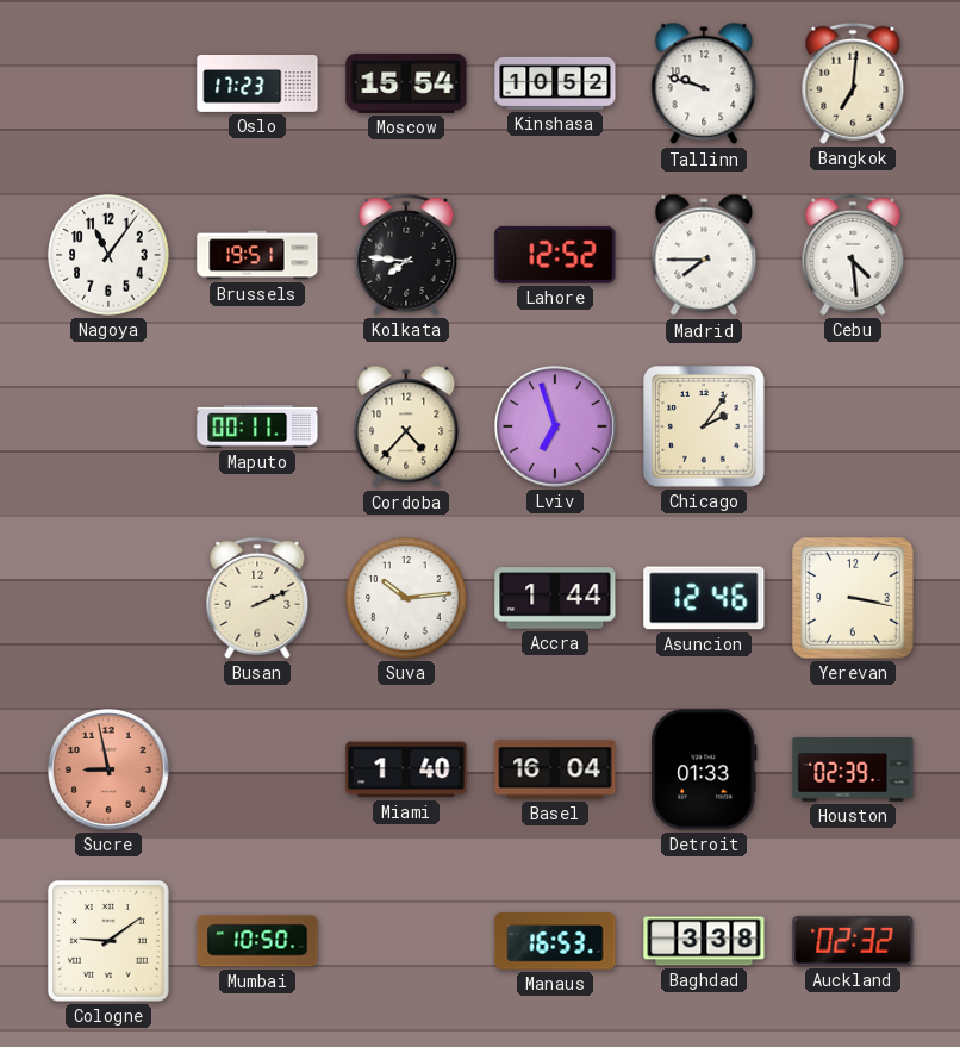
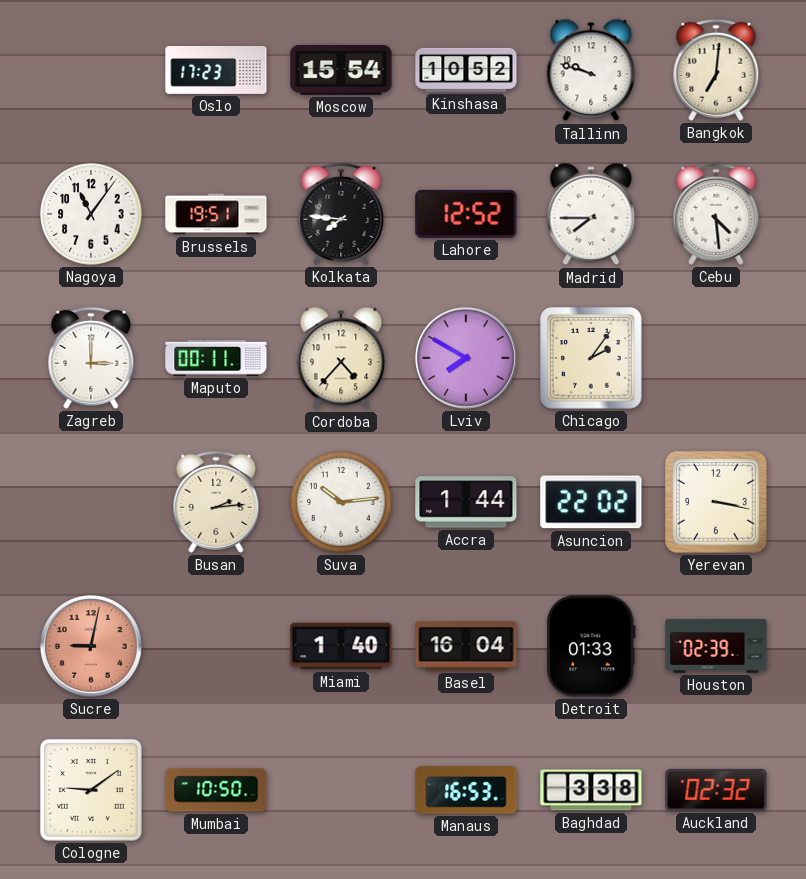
Zagreb: none -> 3:00
Lviv: 6:57 -> 7:50
Busan: 2:11 -> 2:14
Asuncion: 12:46 -> 22:02
Sucre: 8:58 -> 9:02
